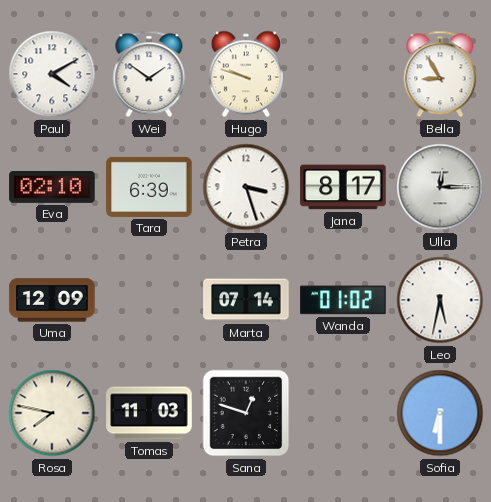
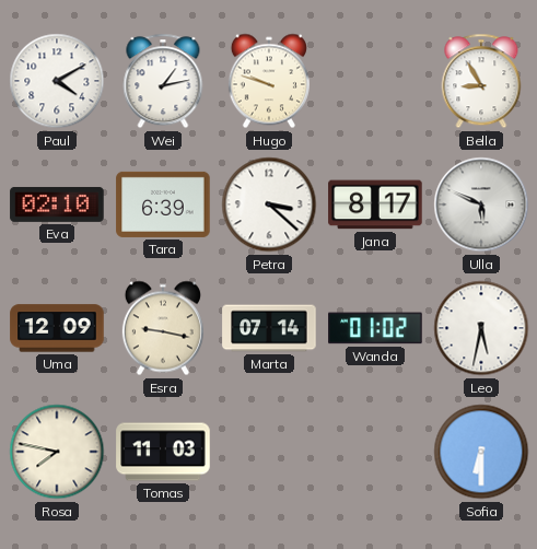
Wei: 1:51 -> 1:13
Petra: 3:27 -> 3:22
Ulla: 12:15 -> 5:49
Esra: none -> 9:17
Sana: 12:48 -> none
